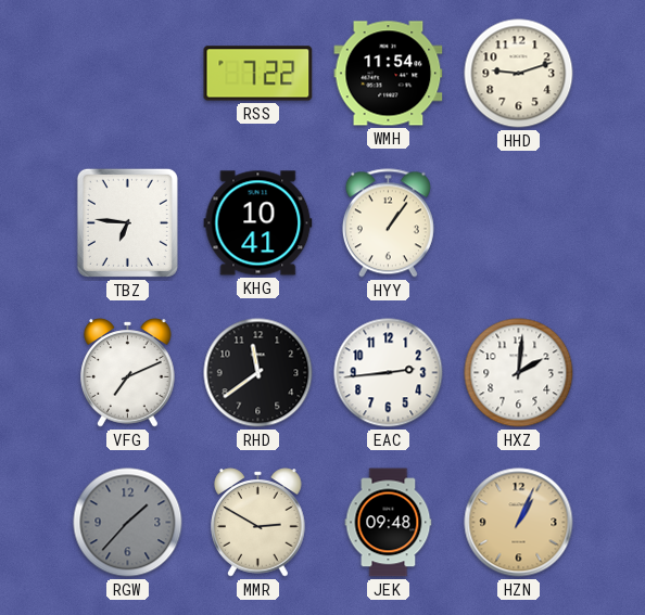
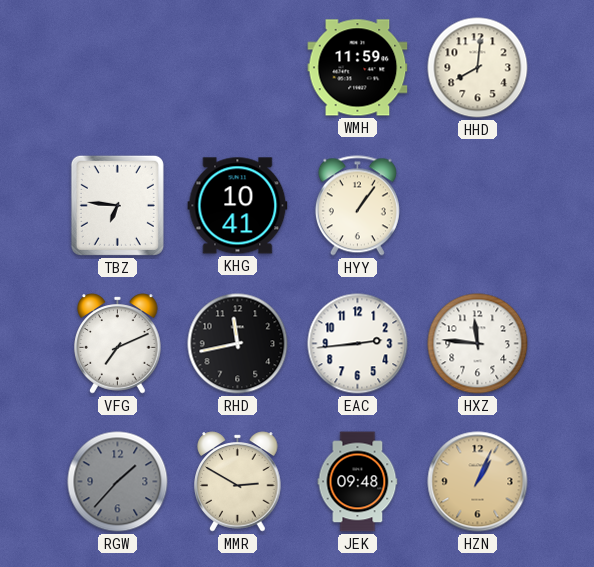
RSS: 7:22 -> none
WMH: 11:54 -> 11:59
HHD: 9:12 -> 8:01
RHD: 11:39 -> 11:43
HXZ: 2:01 -> 11:46
